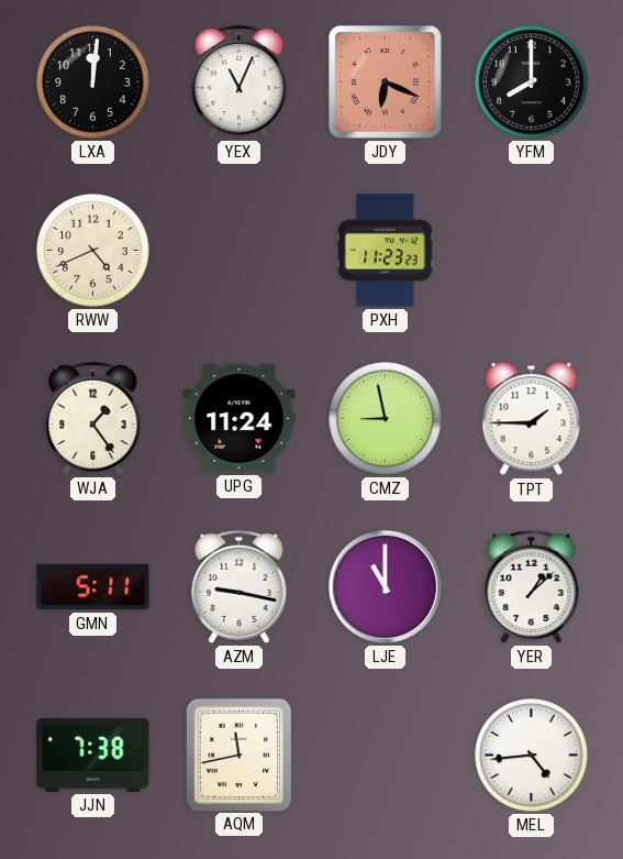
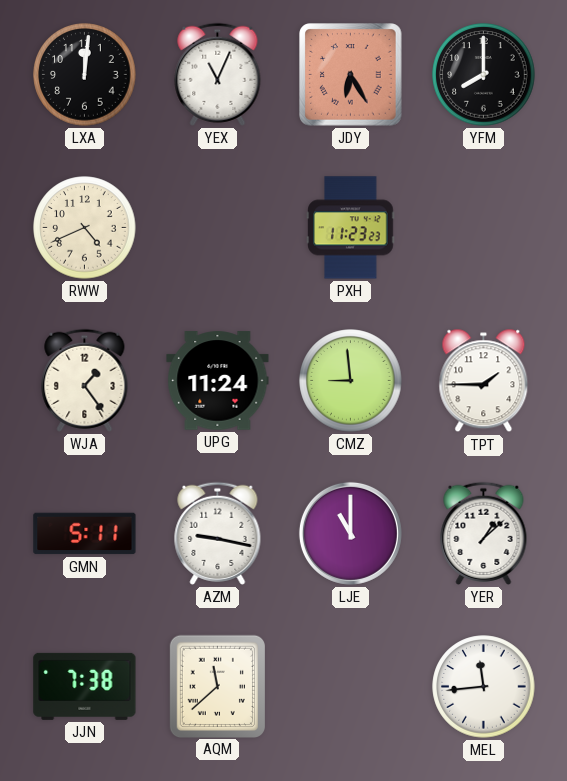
JDY: 6:19 -> 6:25
CMZ: 8:58 -> 8:59
AQM: 11:43 -> 11:38
MEL: 4:44 -> 11:44
